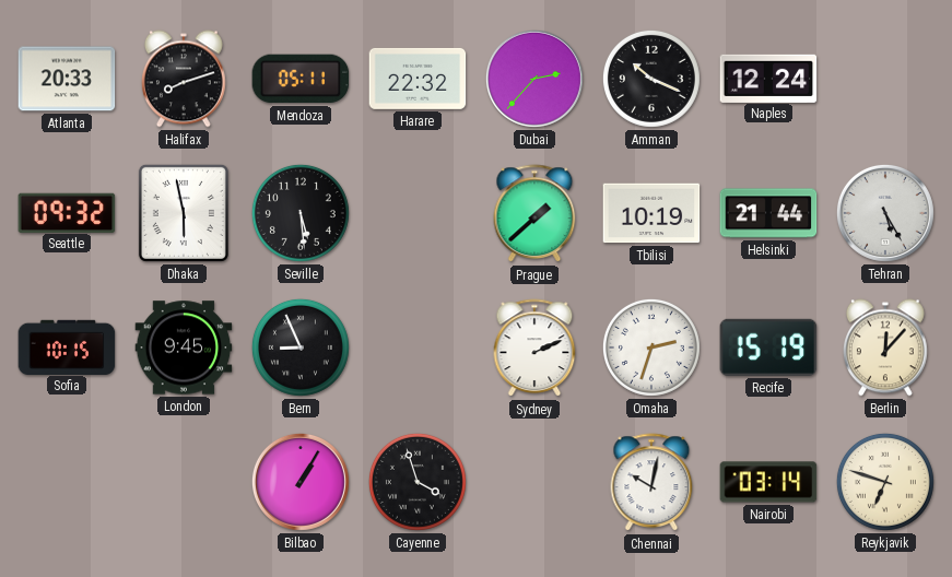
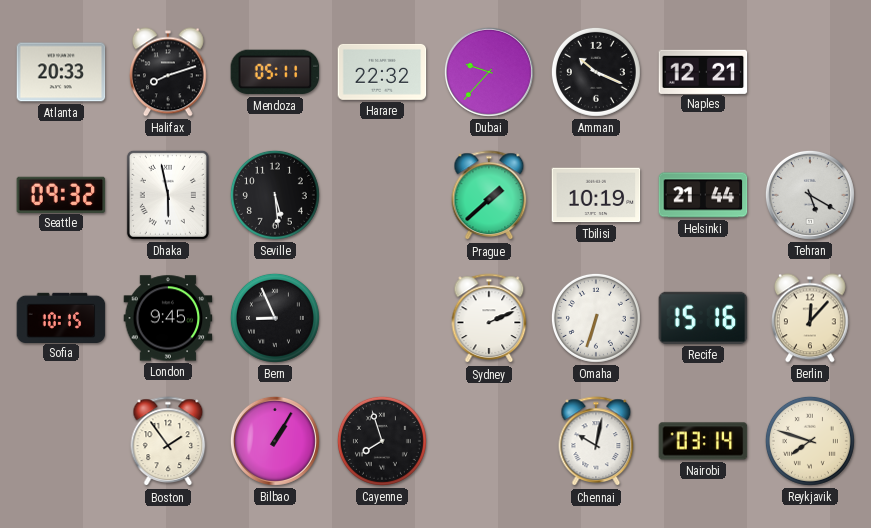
Dubai: 2:37 -> 9:37
Naples: 12:24 -> 12:21
Tehran: 5:25 -> 5:20
Omaha: 2:33 -> 6:33
Recife: 15:19 -> 15:16
Boston: none -> 1:54
Cayenne: 3:57 -> 7:57
Reykjavik: 6:48 -> 7:48
